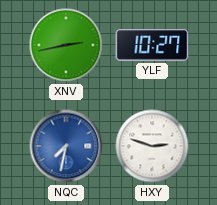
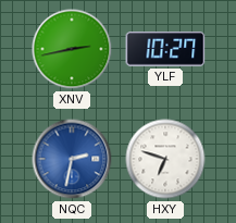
NQC: 7:32 -> 2:32
HXY: 2:48 -> 6:48
